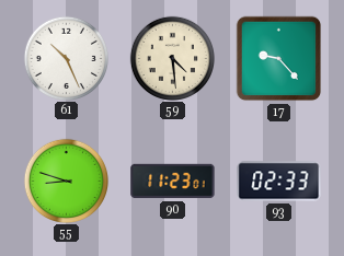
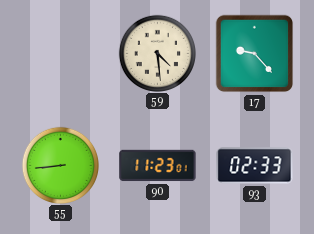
61: 10:26 -> none
55: 8:48 -> 8:44
